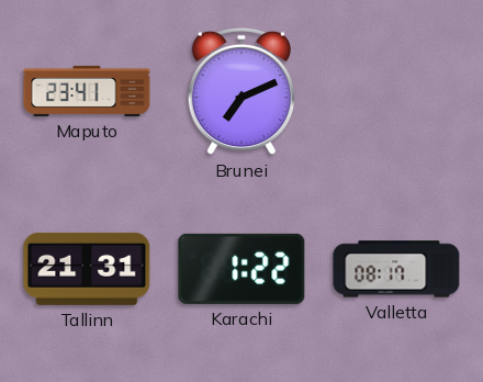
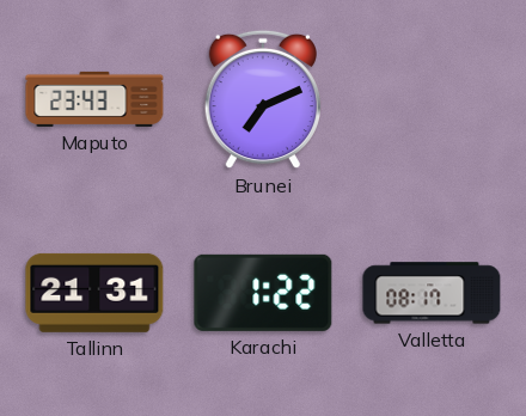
Maputo: 23:41 -> 23:43
